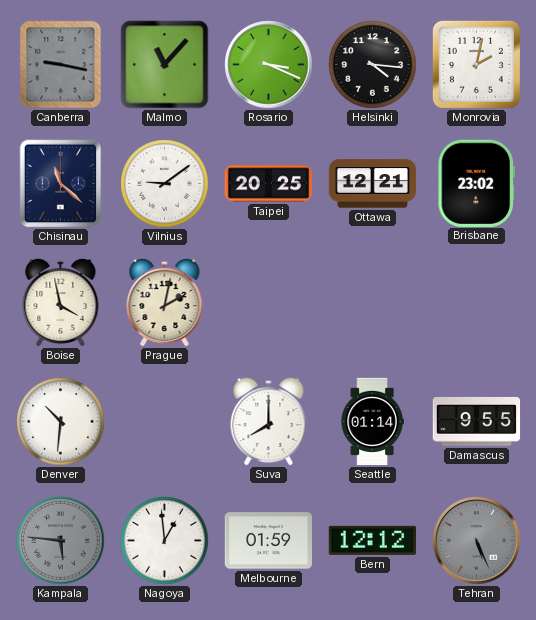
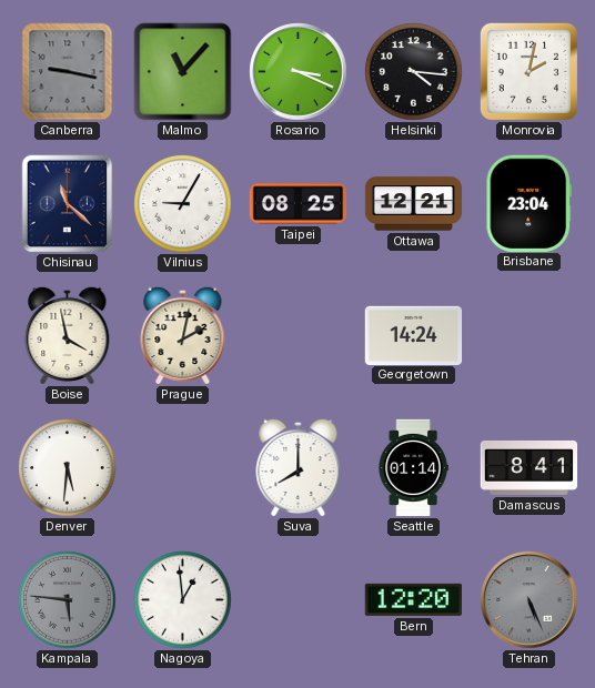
Vilnius: 9:09 -> 9:05
Taipei: 20:25 -> 08:25
Brisbane: 23:02 -> 23:04
Georgetown: none -> 14:24
Denver: 10:31 -> 5:31
Damascus: 9:55 -> 8:41
Melbourne: 01:59 -> none
Bern: 12:12 -> 12:20
